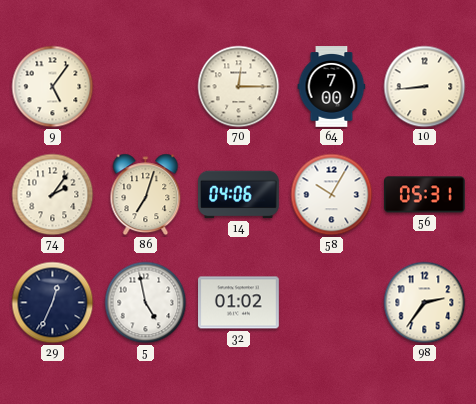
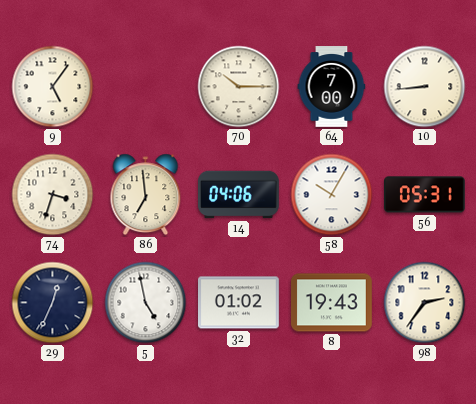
70: 12:15 -> 10:15
74: 2:06 -> 3:33
86: 7:03 -> 6:59
8: none -> 19:43
